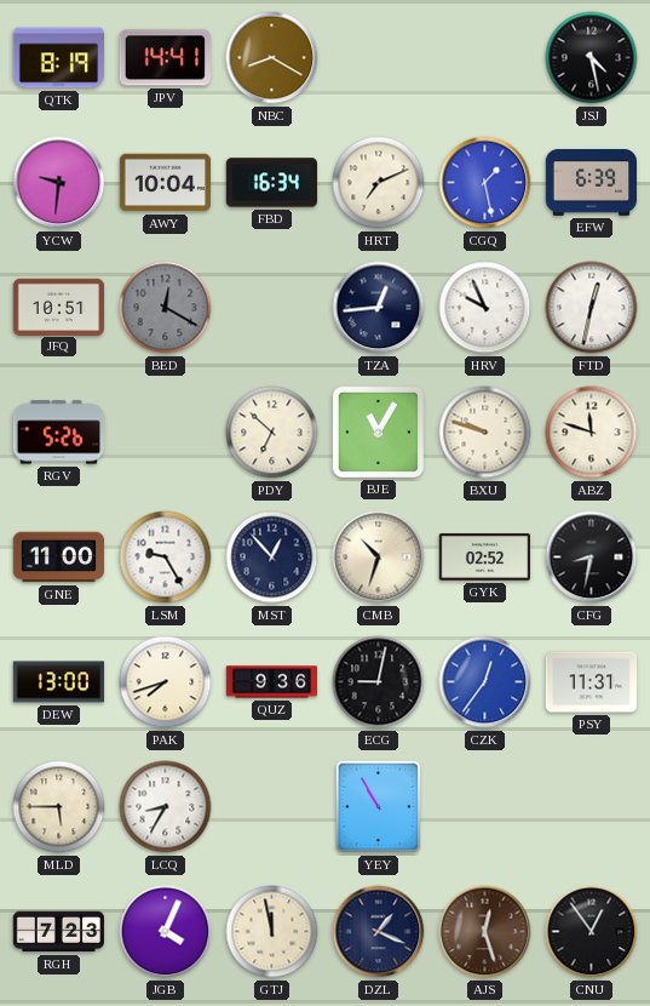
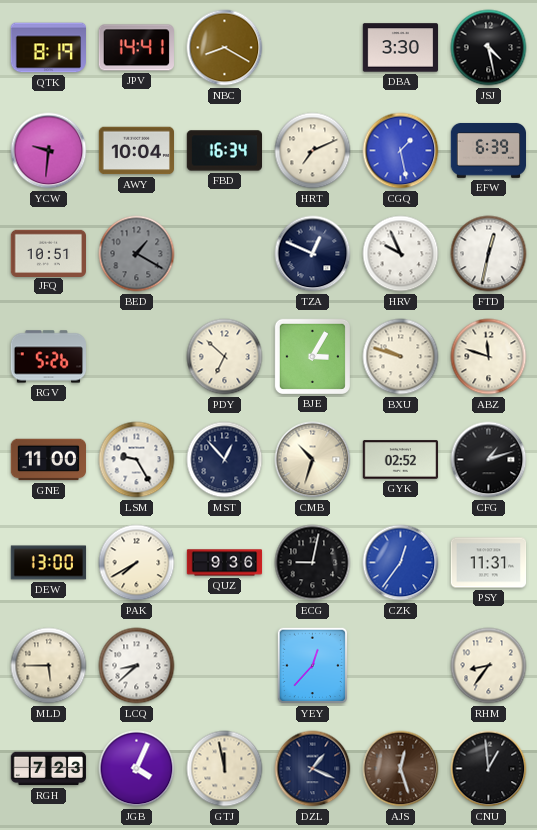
DBA: none -> 3:30
BED: 12:20 -> 1:20
TZA: 12:44 -> 12:49
BJE: 11:05 -> 3:05
CFG: 8:32 -> 1:12
PAK: 7:42 -> 7:40
LCQ: 8:35 -> 8:38
YEY: 10:55 -> 12:37
RHM: none -> 8:36
CNU: 12:54 -> 12:59
